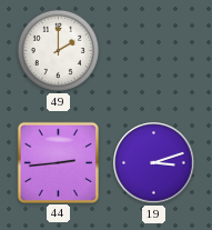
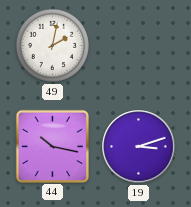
49: 2:00 -> 2:02
44: 2:44 -> 10:17
